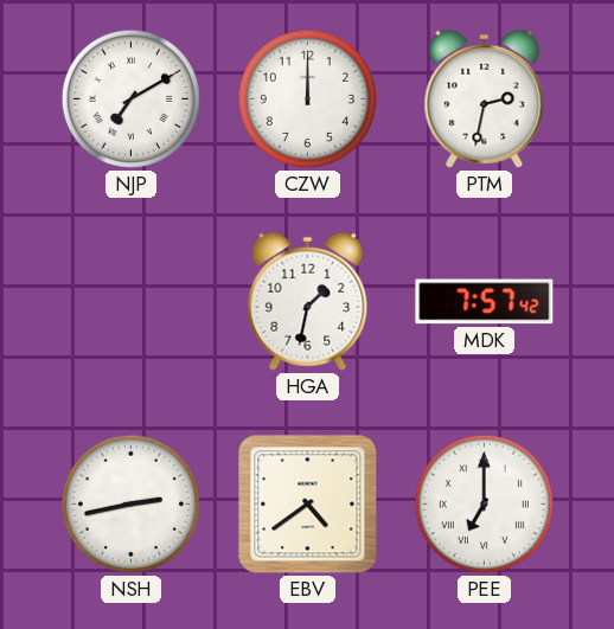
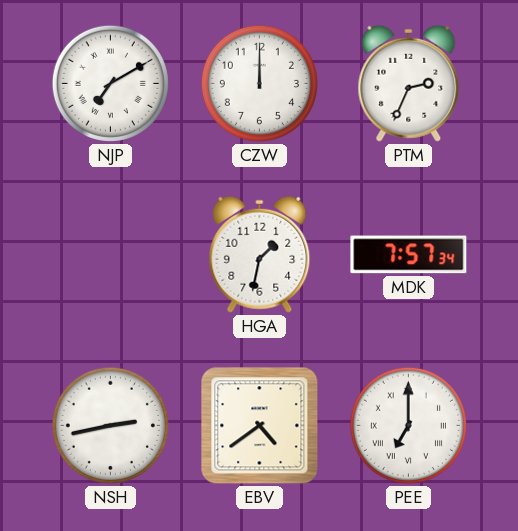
PTM: 2:32 -> 2:34
MDK: 7:57:42 -> 7:57:34
